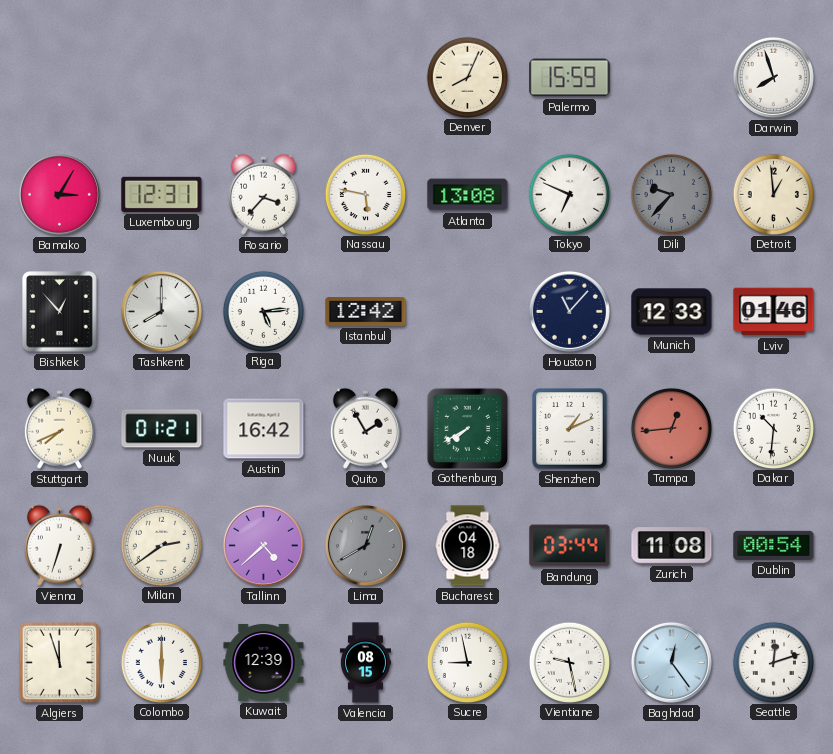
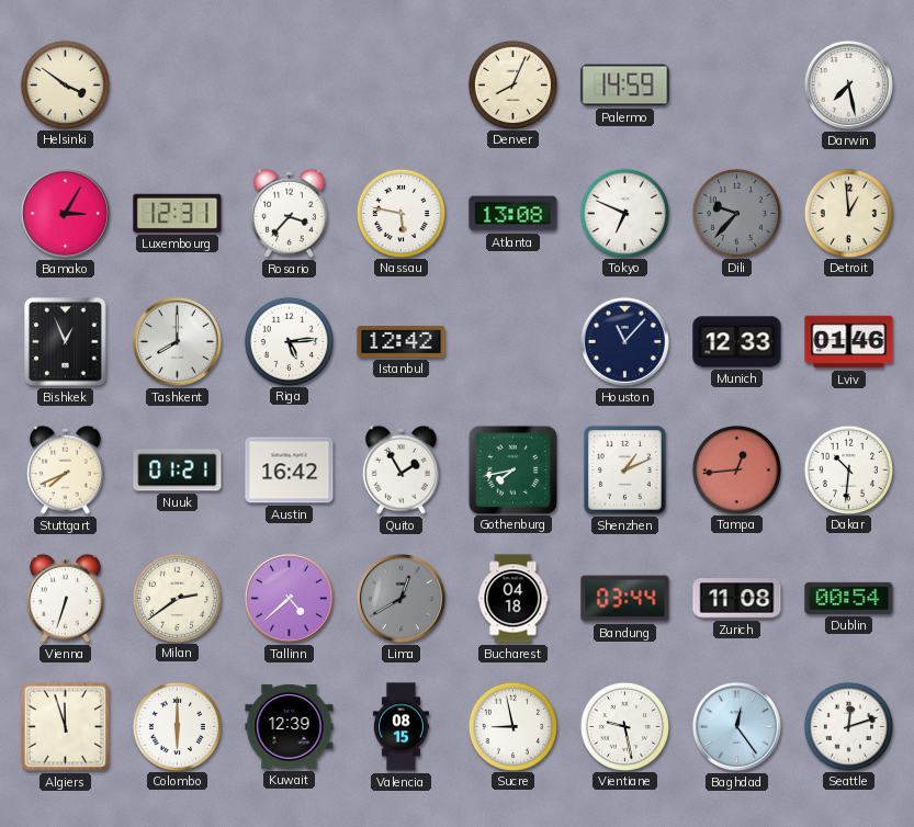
Helsinki: none -> 3:51
Palermo: 15:59 -> 14:59
Darwin: 7:57 -> 7:28
Bishkek: 12:53 -> 12:56
Gothenburg: 7:40 -> 7:43
